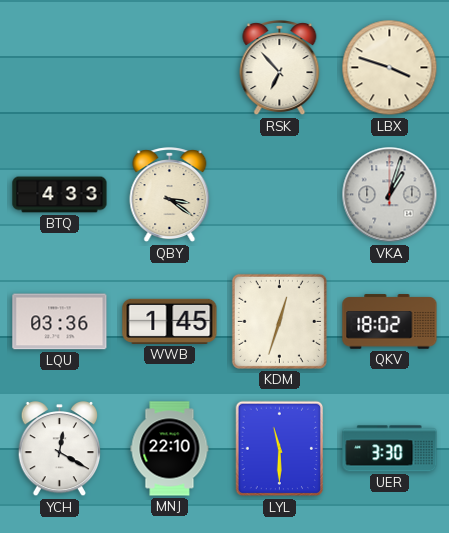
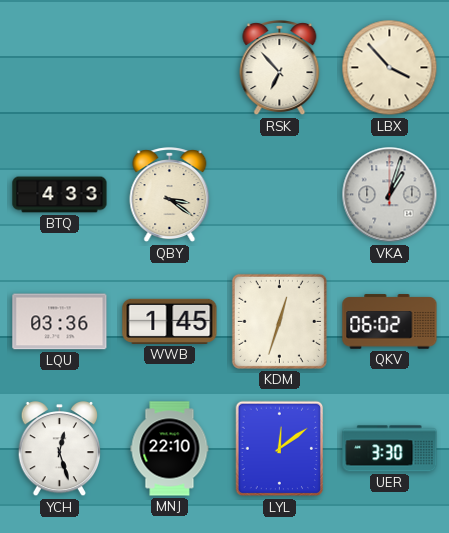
LBX: 3:48 -> 3:53
QKV: 18:02 -> 06:02
YCH: 12:20 -> 12:27
LYL: 11:30 -> 12:09
